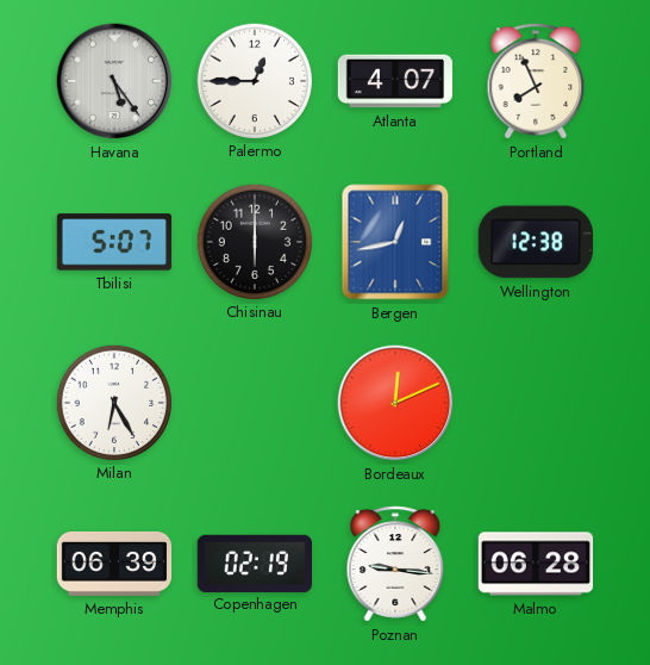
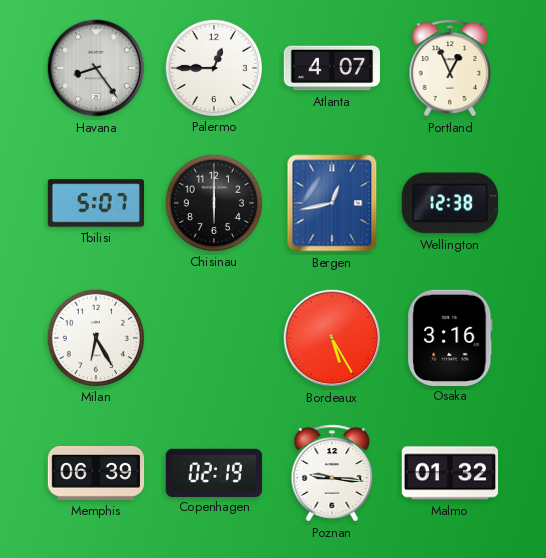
Havana: 5:24 -> 8:24
Portland: 7:56 -> 12:56
Bordeaux: 12:11 -> 5:25
Osaka: none -> 3:16
Malmo: 06:28 -> 01:32
